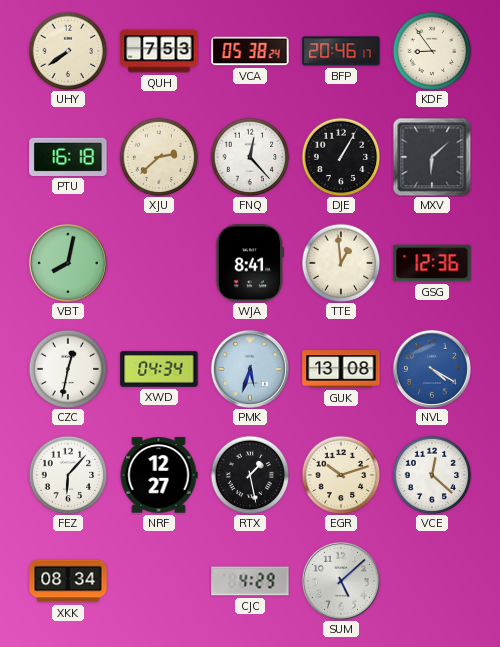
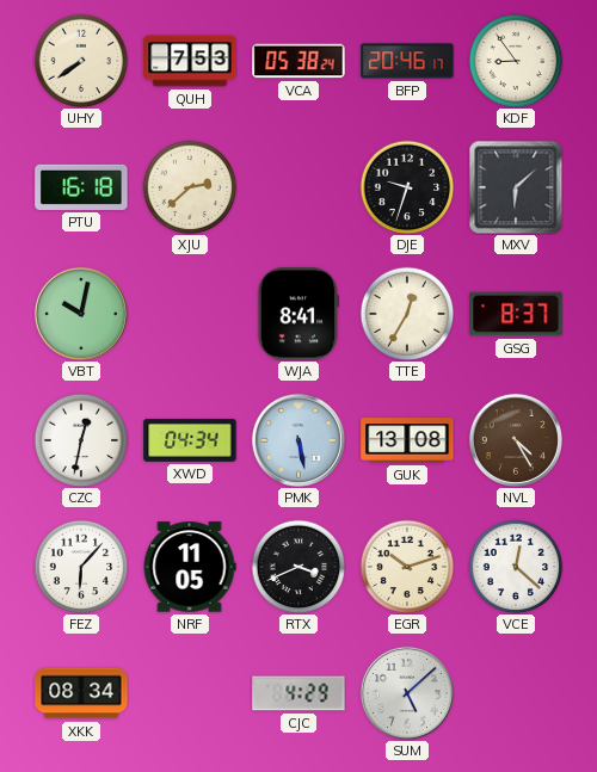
FNQ: 12:23 -> none
DJE: 1:05 -> 9:33
VBT: 8:02 -> 10:02
TTE: 12:59 -> 12:35
GSG: 12:36 -> 8:37
PMK: 5:33 -> 5:28
NVL: 4:20 -> 4:25
NVL dial: blue -> brown
NRF: 12:27 -> 11:05
RTX: 1:28 -> 3:41
